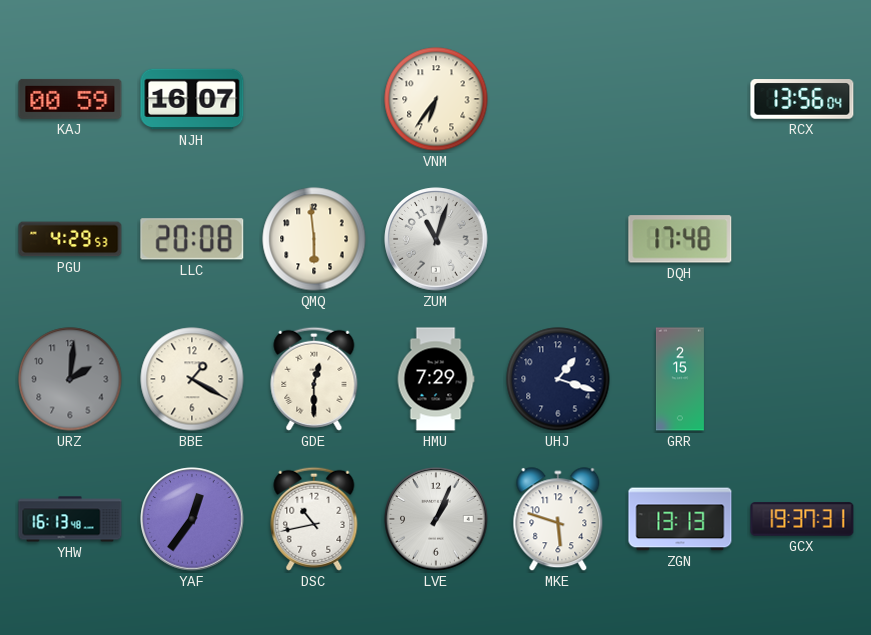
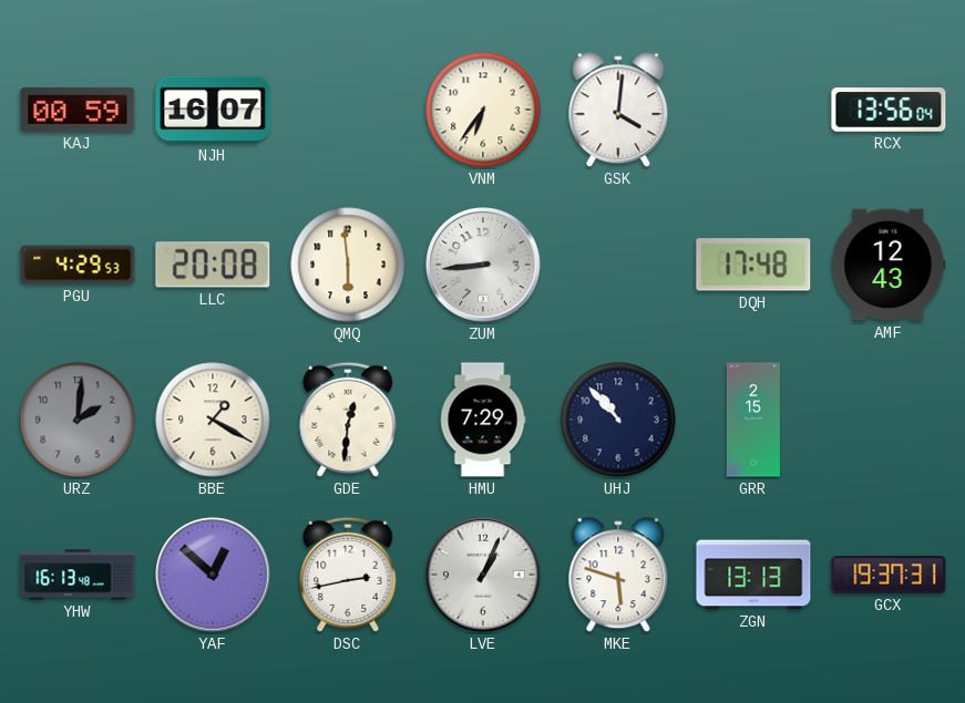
GSK: none -> 4:01
ZUM: 11:03 -> 8:44
AMF: none -> 12:43
GDE: 12:30 -> 12:31
UHJ: 1:18 -> 10:53
YAF: 12:36 -> 12:52
DSC: 10:43 -> 2:43
